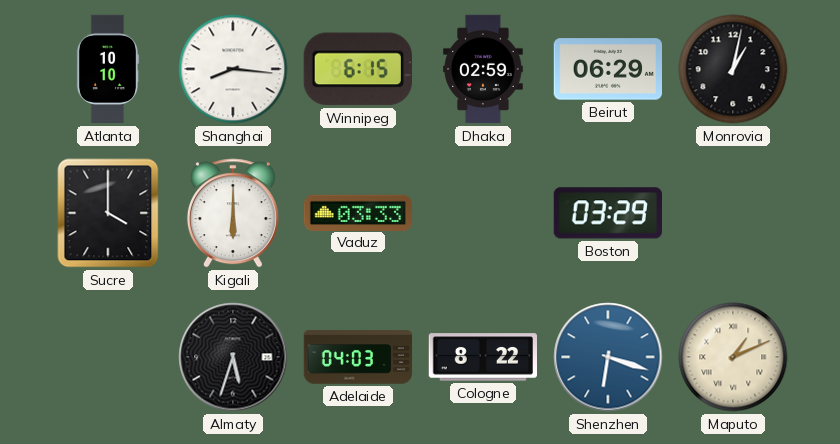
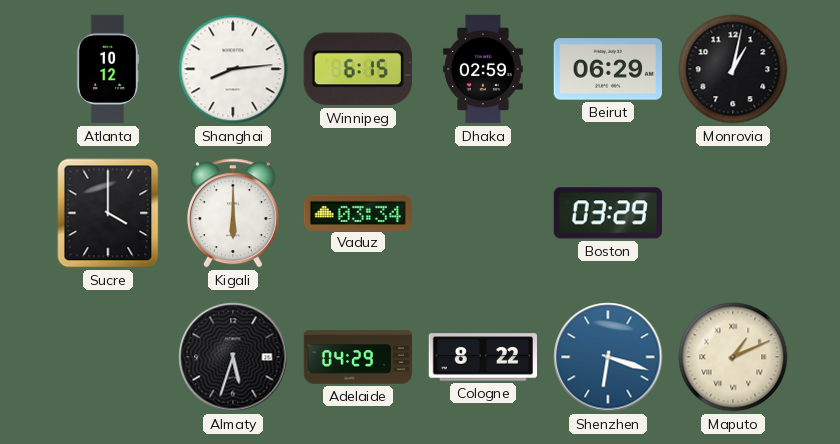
Atlanta: 10:10 -> 10:12
Shanghai: 8:16 -> 8:14
Vaduz: 03:33 -> 03:34
Adelaide: 04:03 -> 04:29
